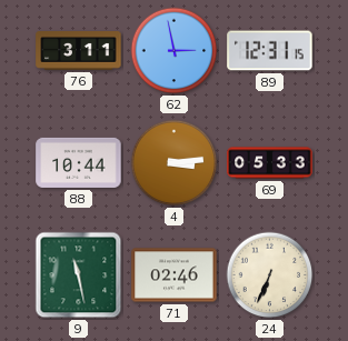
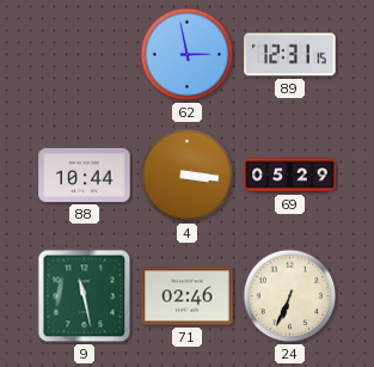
76: 3:11 -> none
4: 3:14 -> 3:16
69: 05:33 -> 05:29
